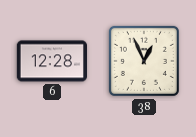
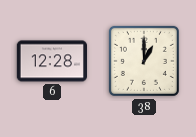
38: 12:56 -> 1:00
